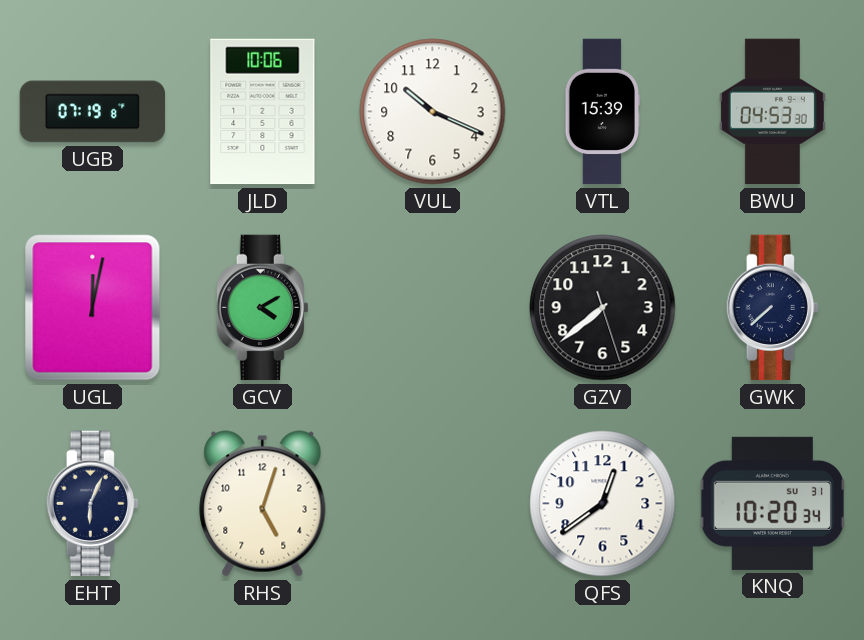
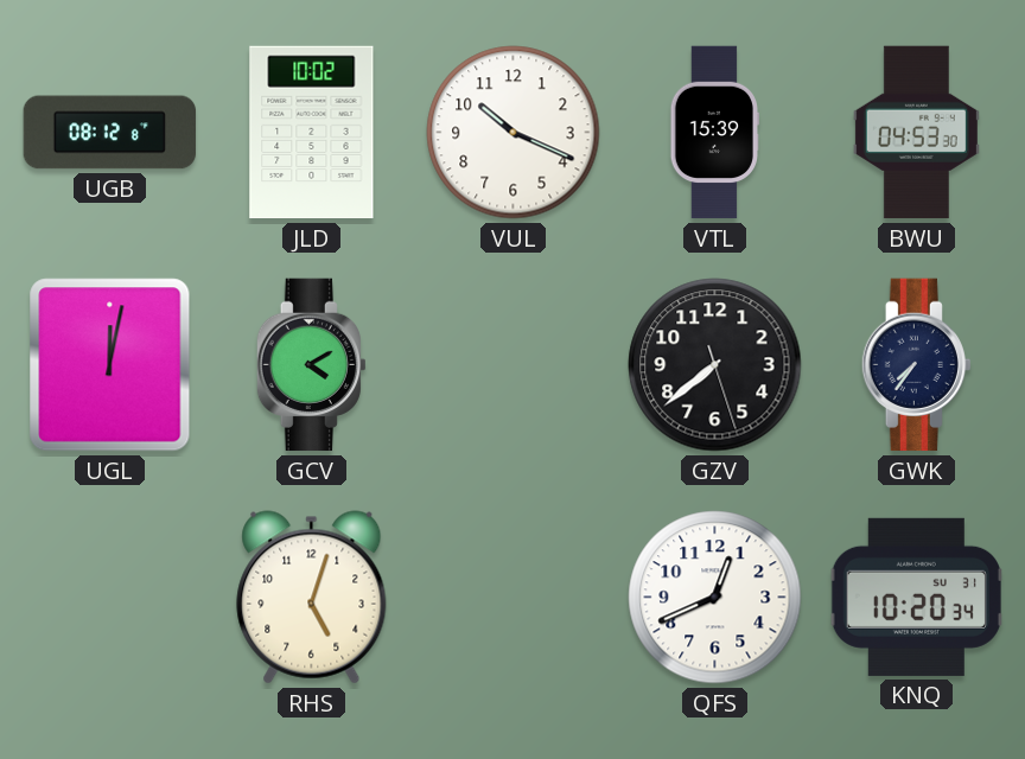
UGB: 07:19 -> 08:12
JLD: 10:06 -> 10:02
GWK: 7:38 -> 7:36
EHT: 6:04 -> none
QFS: 12:39 -> 12:41
